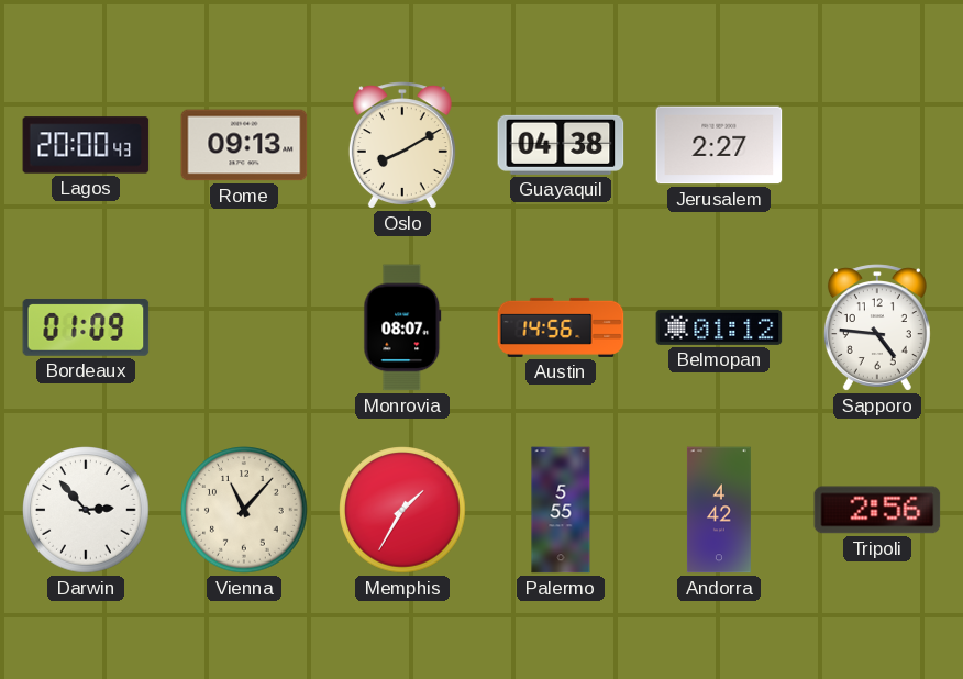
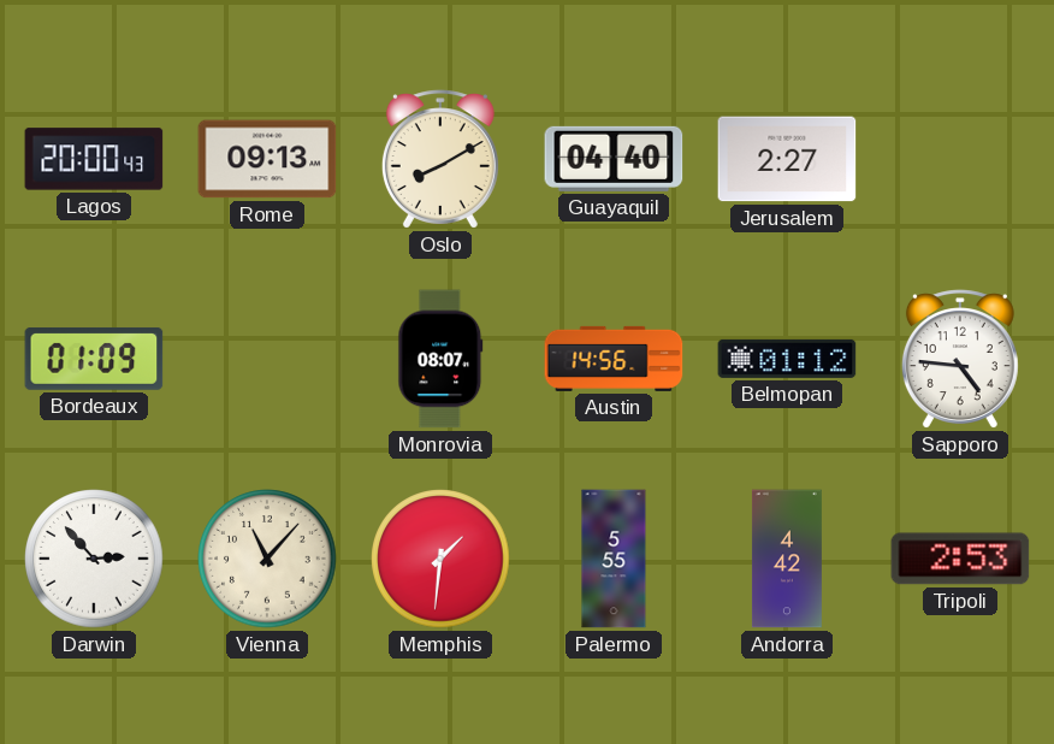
Guayaquil: 04:38 -> 04:40
Memphis: 1:35 -> 1:31
Tripoli: 2:56 -> 2:53
